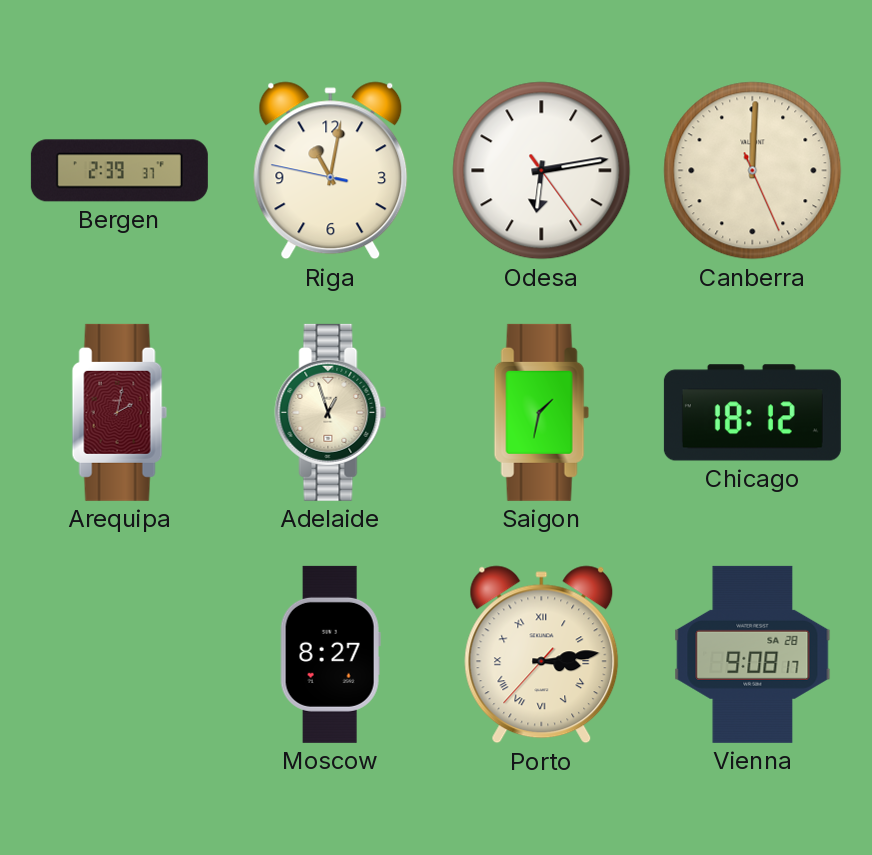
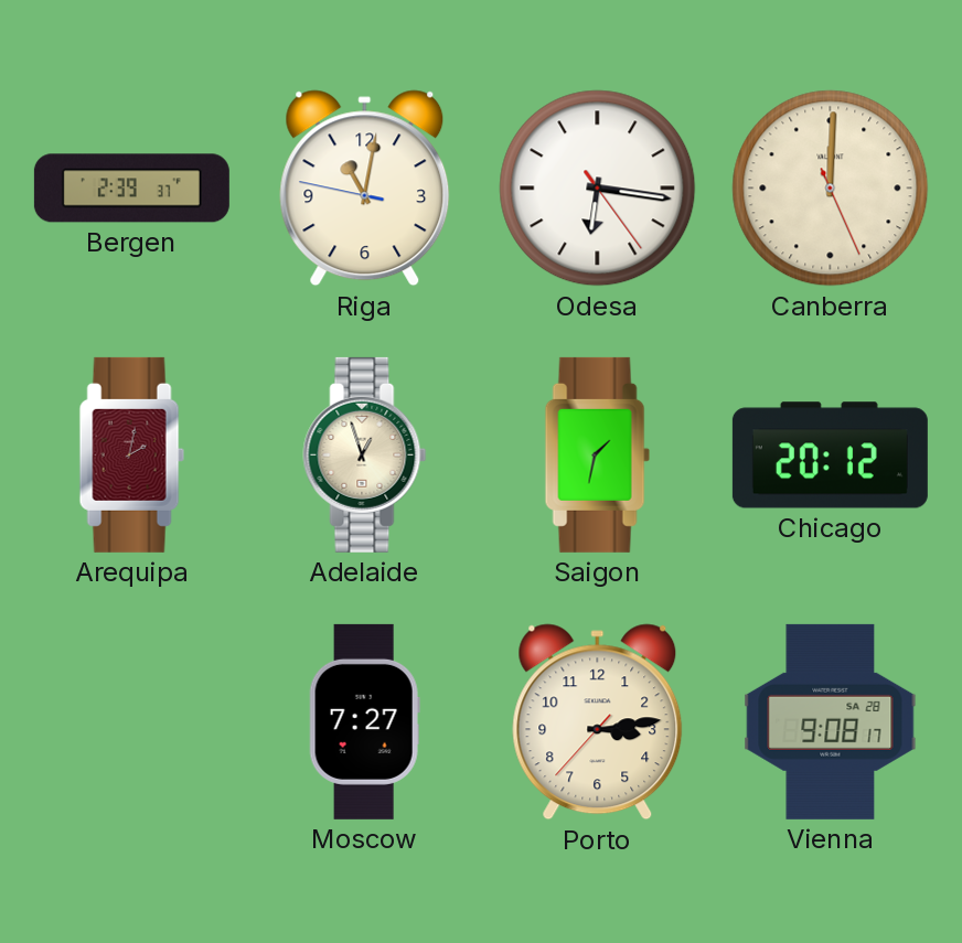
Odesa: 6:13 -> 6:16
Chicago: 18:12 -> 20:12
Moscow: 8:27 -> 7:27
Porto numerals: Roman -> Arabic
